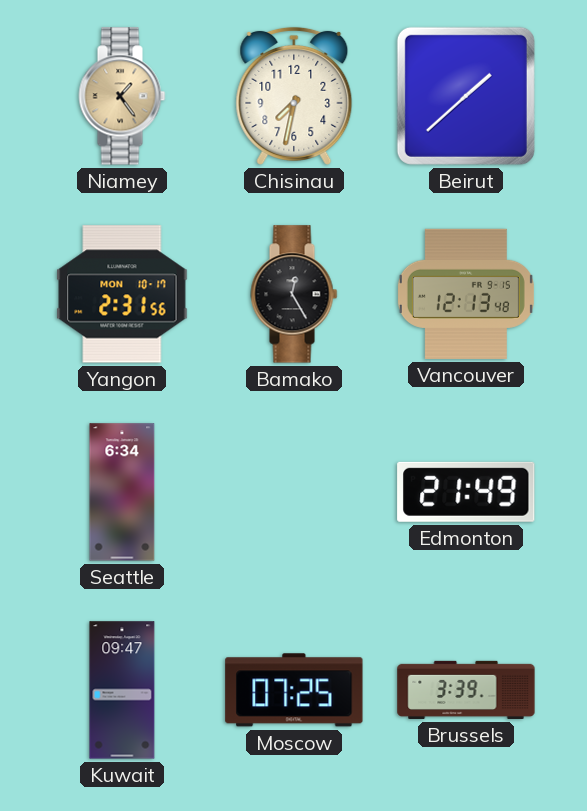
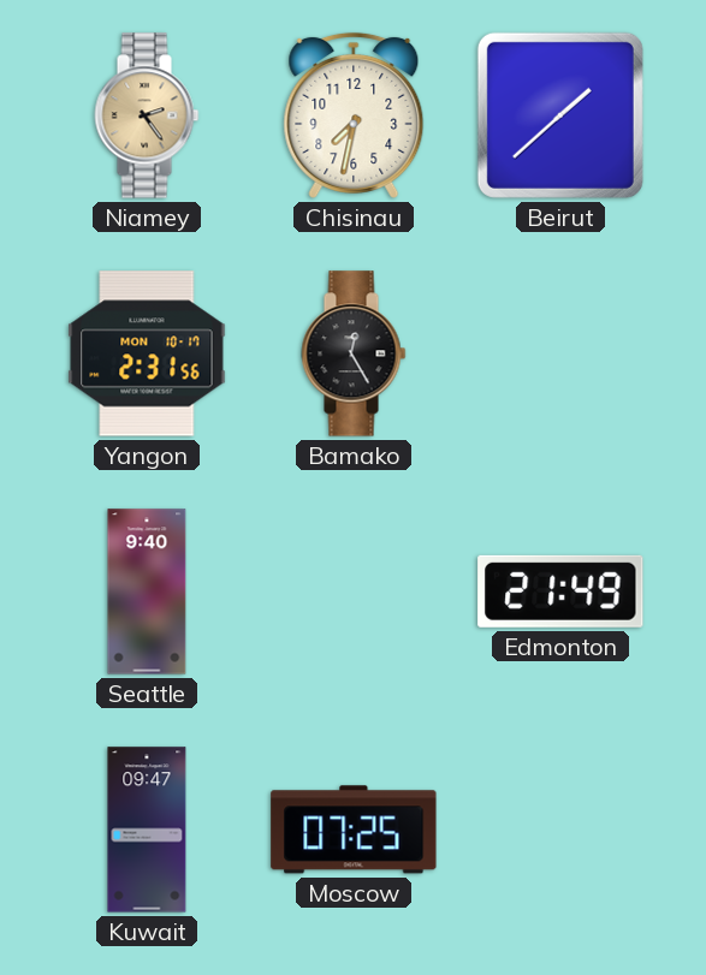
Niamey: 1:24 -> 2:24
Vancouver: 12:13 -> none
Seattle: 6:34 -> 9:40
Brussels: 3:39 -> none
